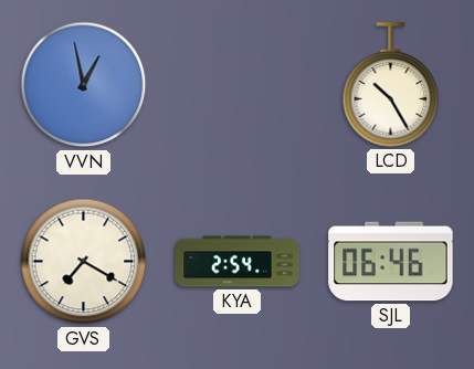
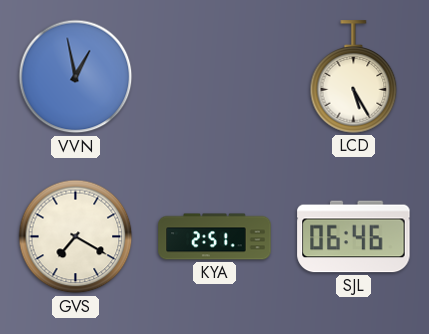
LCD: 10:25 -> 5:25
KYA: 2:54 -> 2:51
